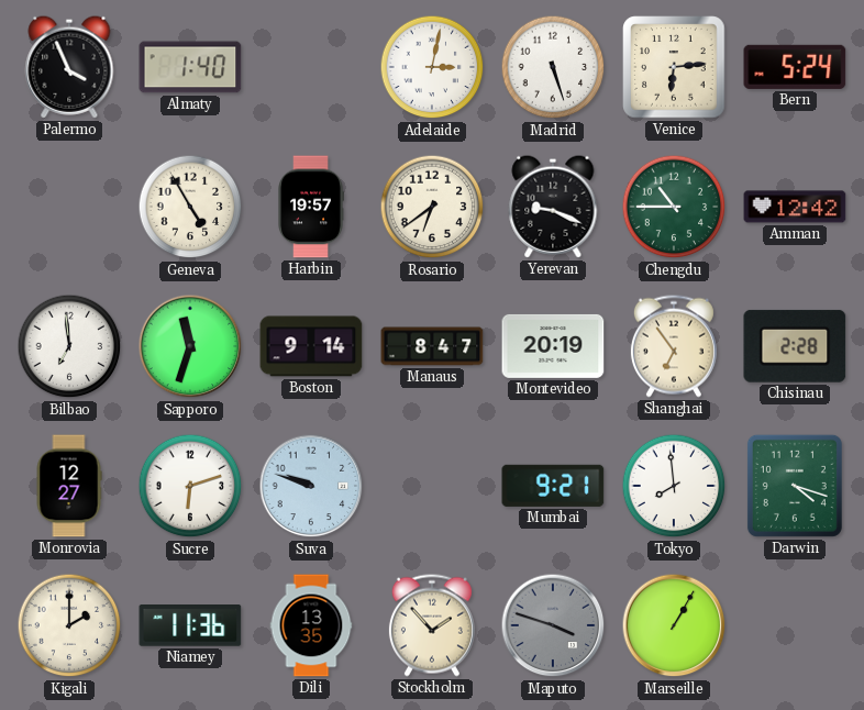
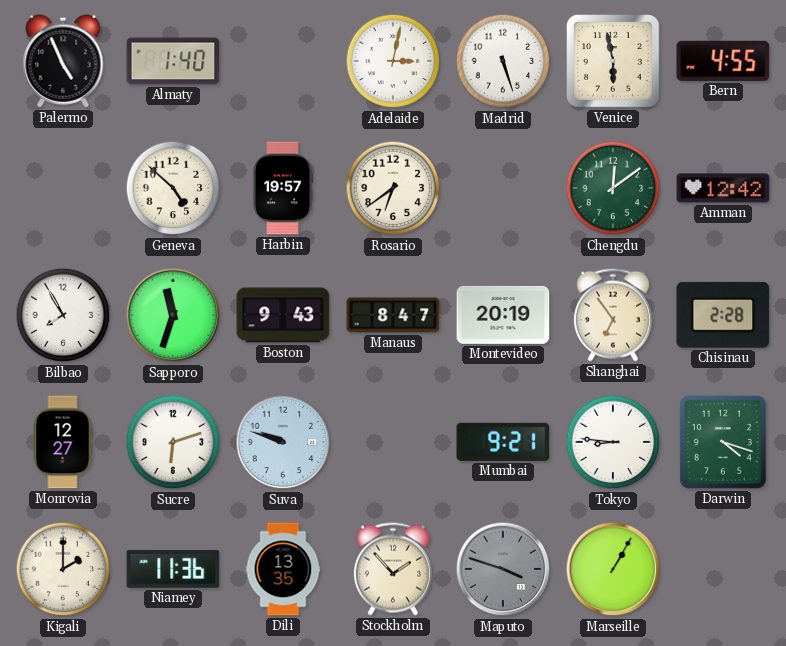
Palermo: 3:56 -> 4:56
Venice: 6:14 -> 5:58
Bern: 5:24 -> 4:55
Geneva: 4:55 -> 4:52
Yerevan: 9:19 -> none
Chengdu: 10:45 -> 12:09
Bilbao: 6:59 -> 7:55
Boston: 9:14 -> 9:43
Tokyo: 7:59 -> 8:46
